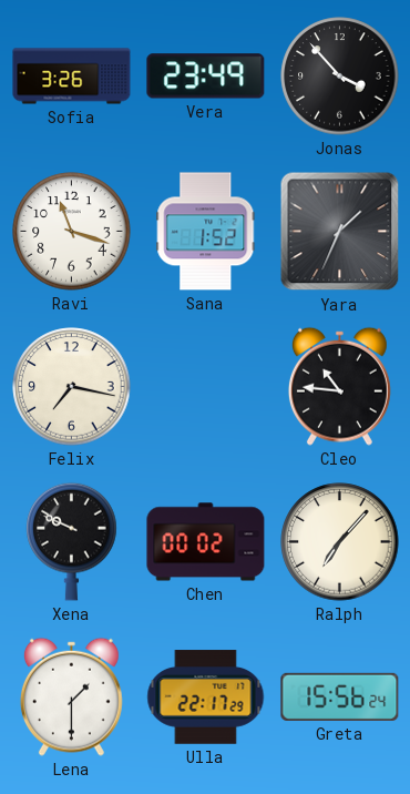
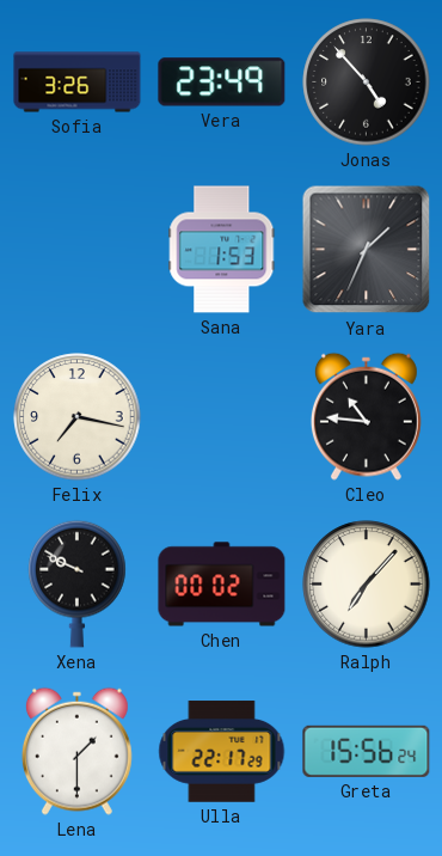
Jonas: 3:53 -> 4:53
Ravi: 11:18 -> none
Sana: 1:52 -> 1:53
